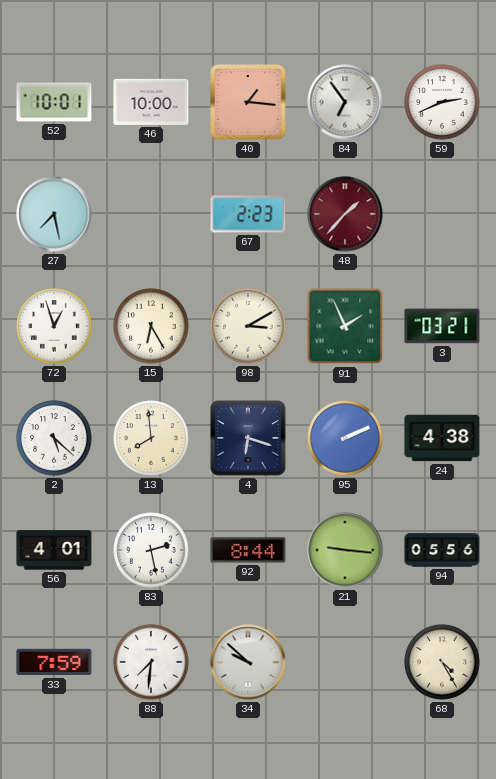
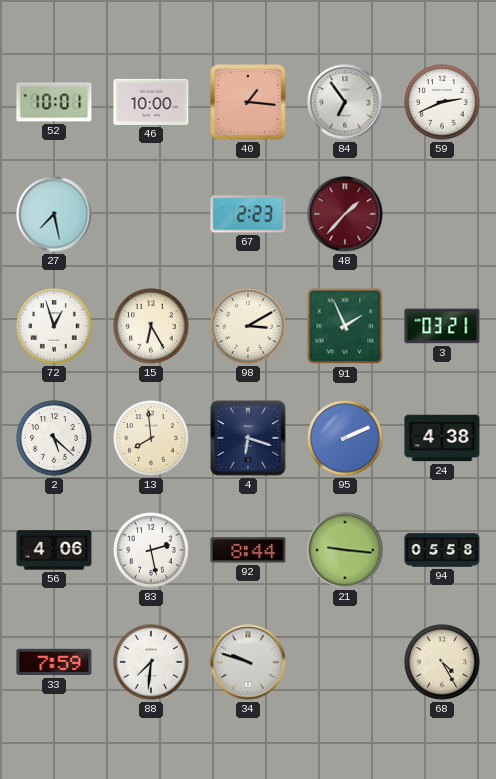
56: 4:01 -> 4:06
94: 05:56 -> 05:58
34: 9:52 -> 9:48
